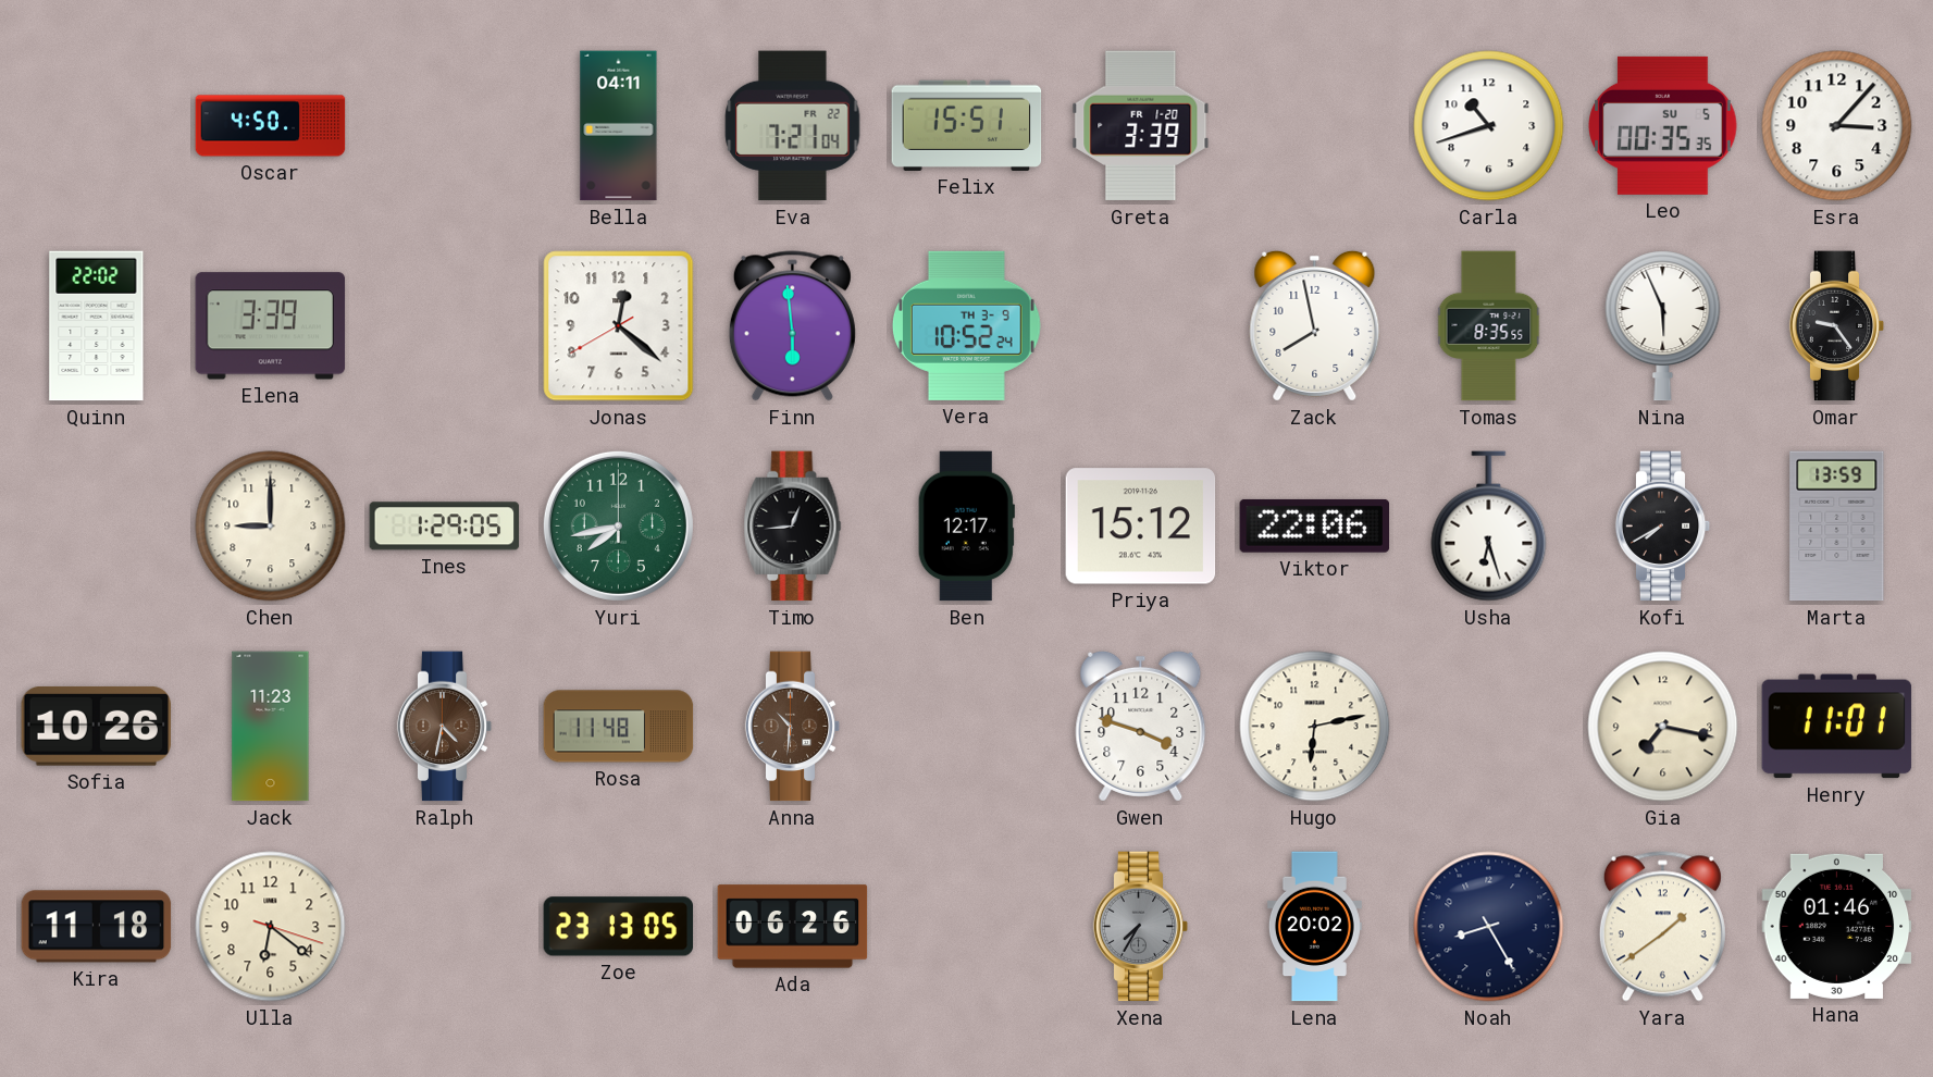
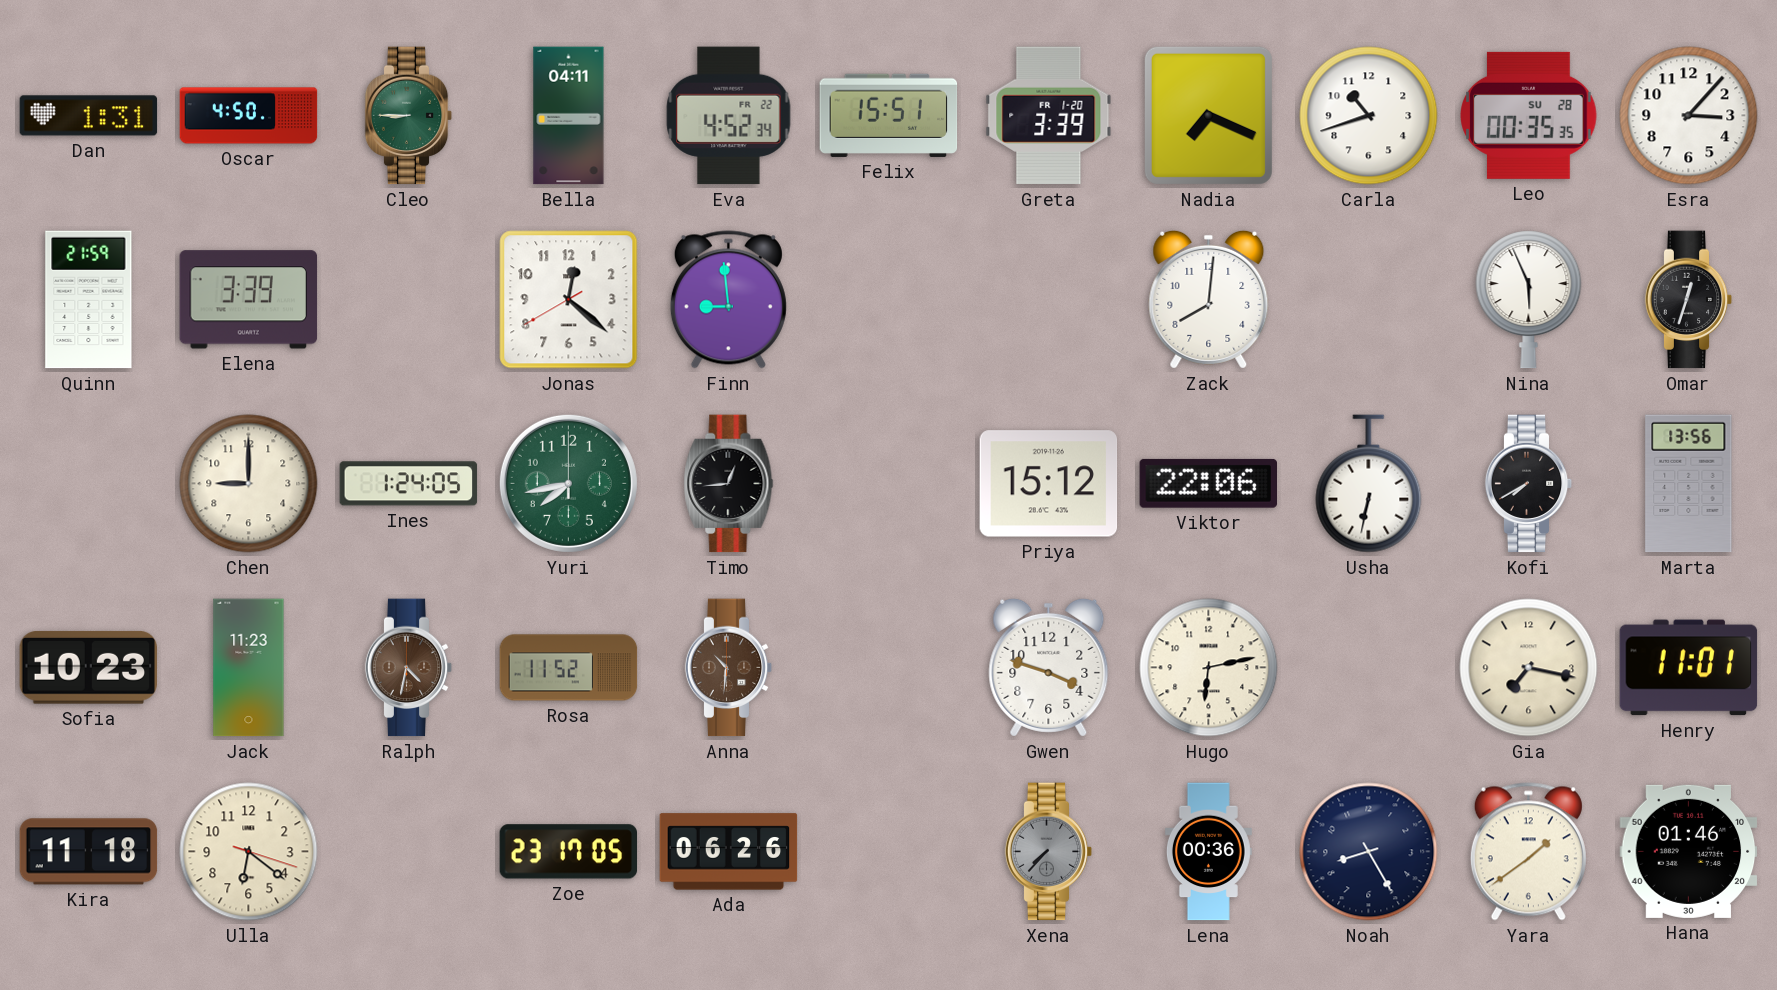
Dan: none -> 1:31
Cleo: none -> 8:45
Eva: 7:21 -> 4:52
Nadia: none -> 7:19
Leo date: SU 5 -> SU 28
Quinn: 22:02 -> 21:59
Finn: 5:59 -> 8:59
Vera: 10:52 -> none
Zack: 7:58 -> 8:01
Tomas: 8:35 -> none
Omar: 9:24 -> 12:33
Ines: 1:29 -> 1:24
Ben: 12:17 -> none
Usha: 6:27 -> 6:32
Marta: 13:59 -> 13:56
Sofia: 10:26 -> 10:23
Rosa: 11:48 -> 11:52
Zoe: 23:13 -> 23:17
Xena: 7:35 -> 7:37
Lena: 20:02 -> 00:36
